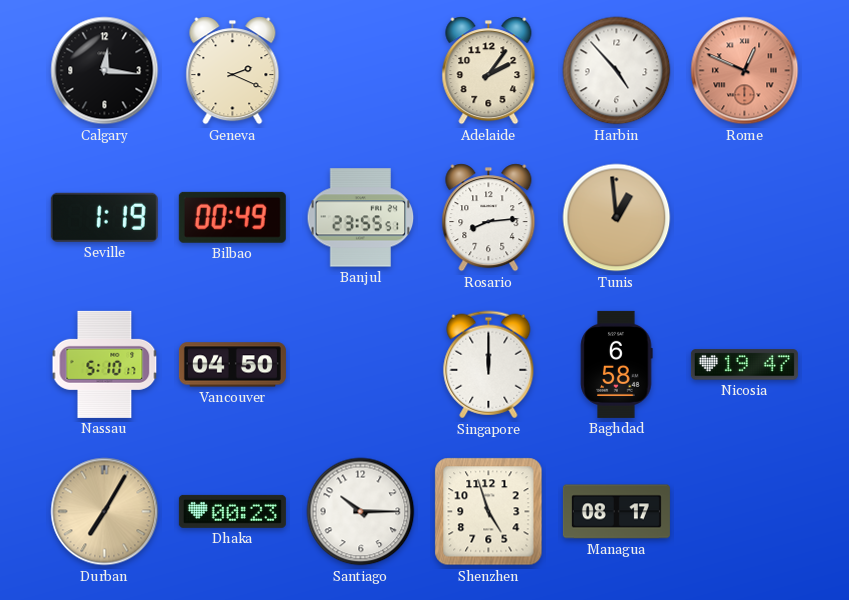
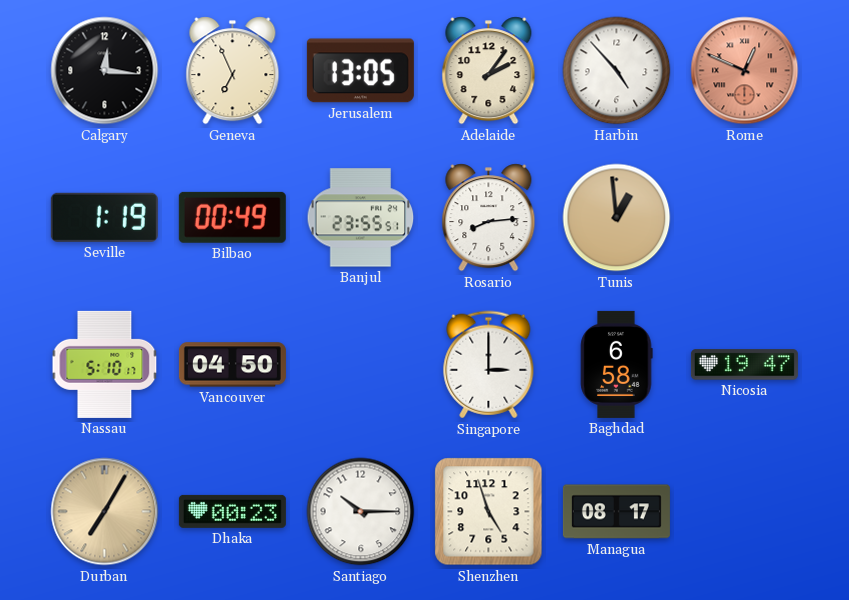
Geneva: 2:19 -> 6:56
Jerusalem: none -> 13:05
Singapore: 12:00 -> 3:00
